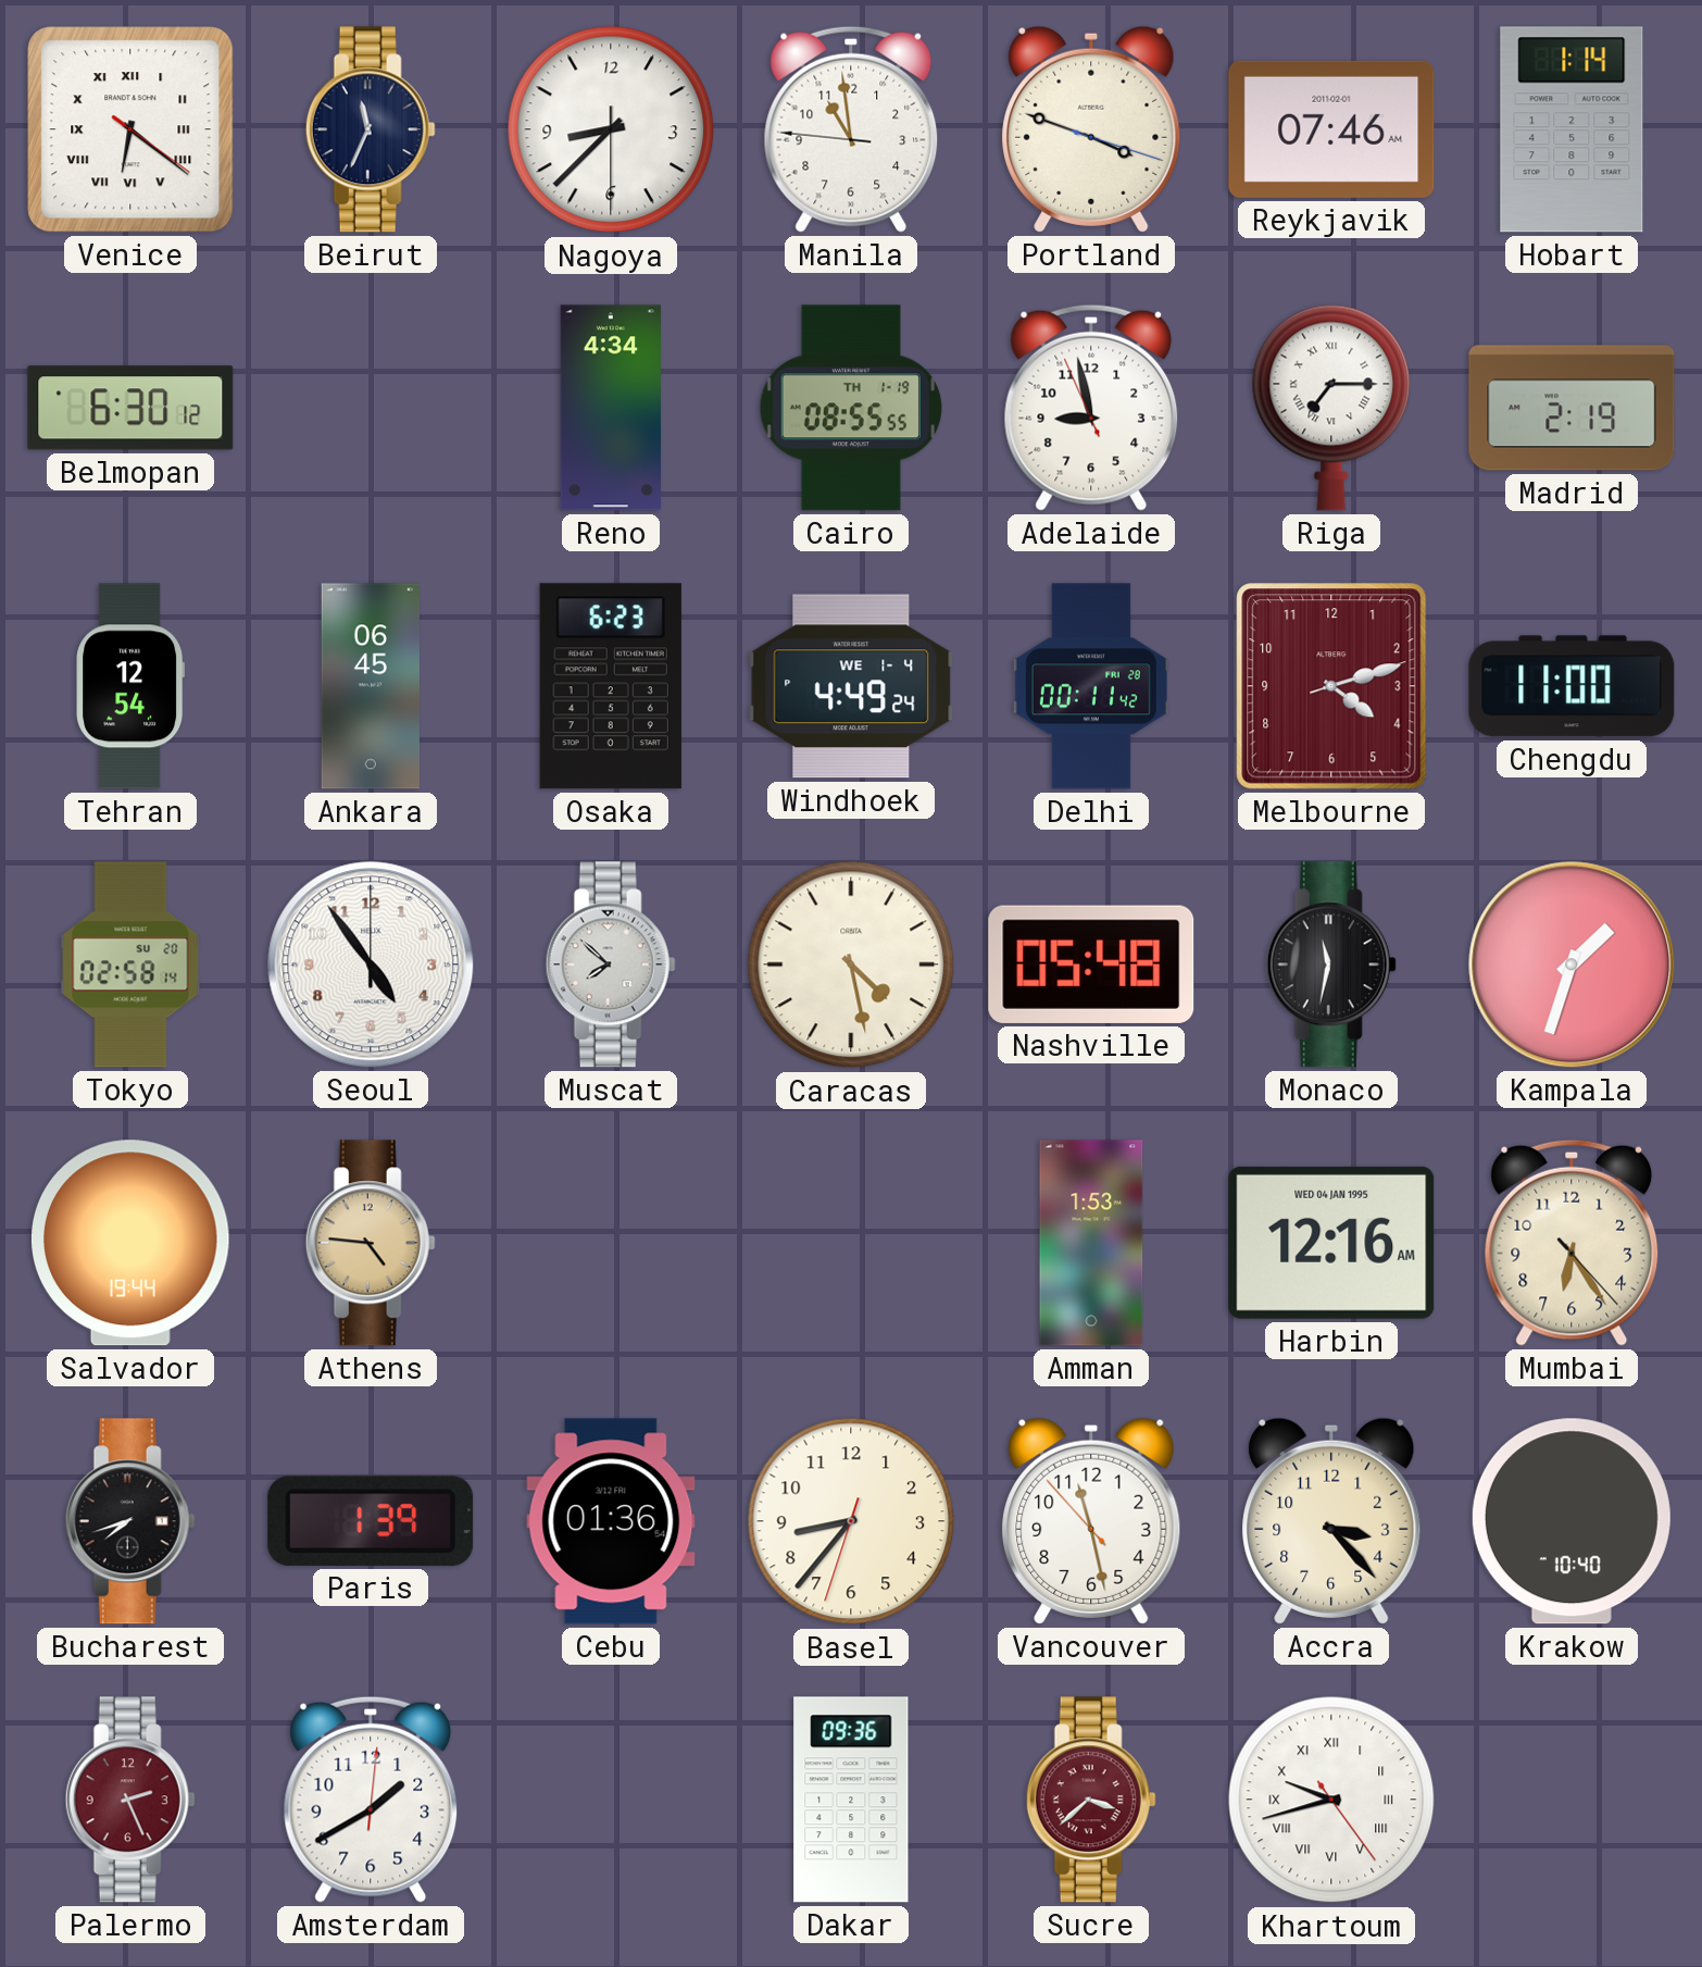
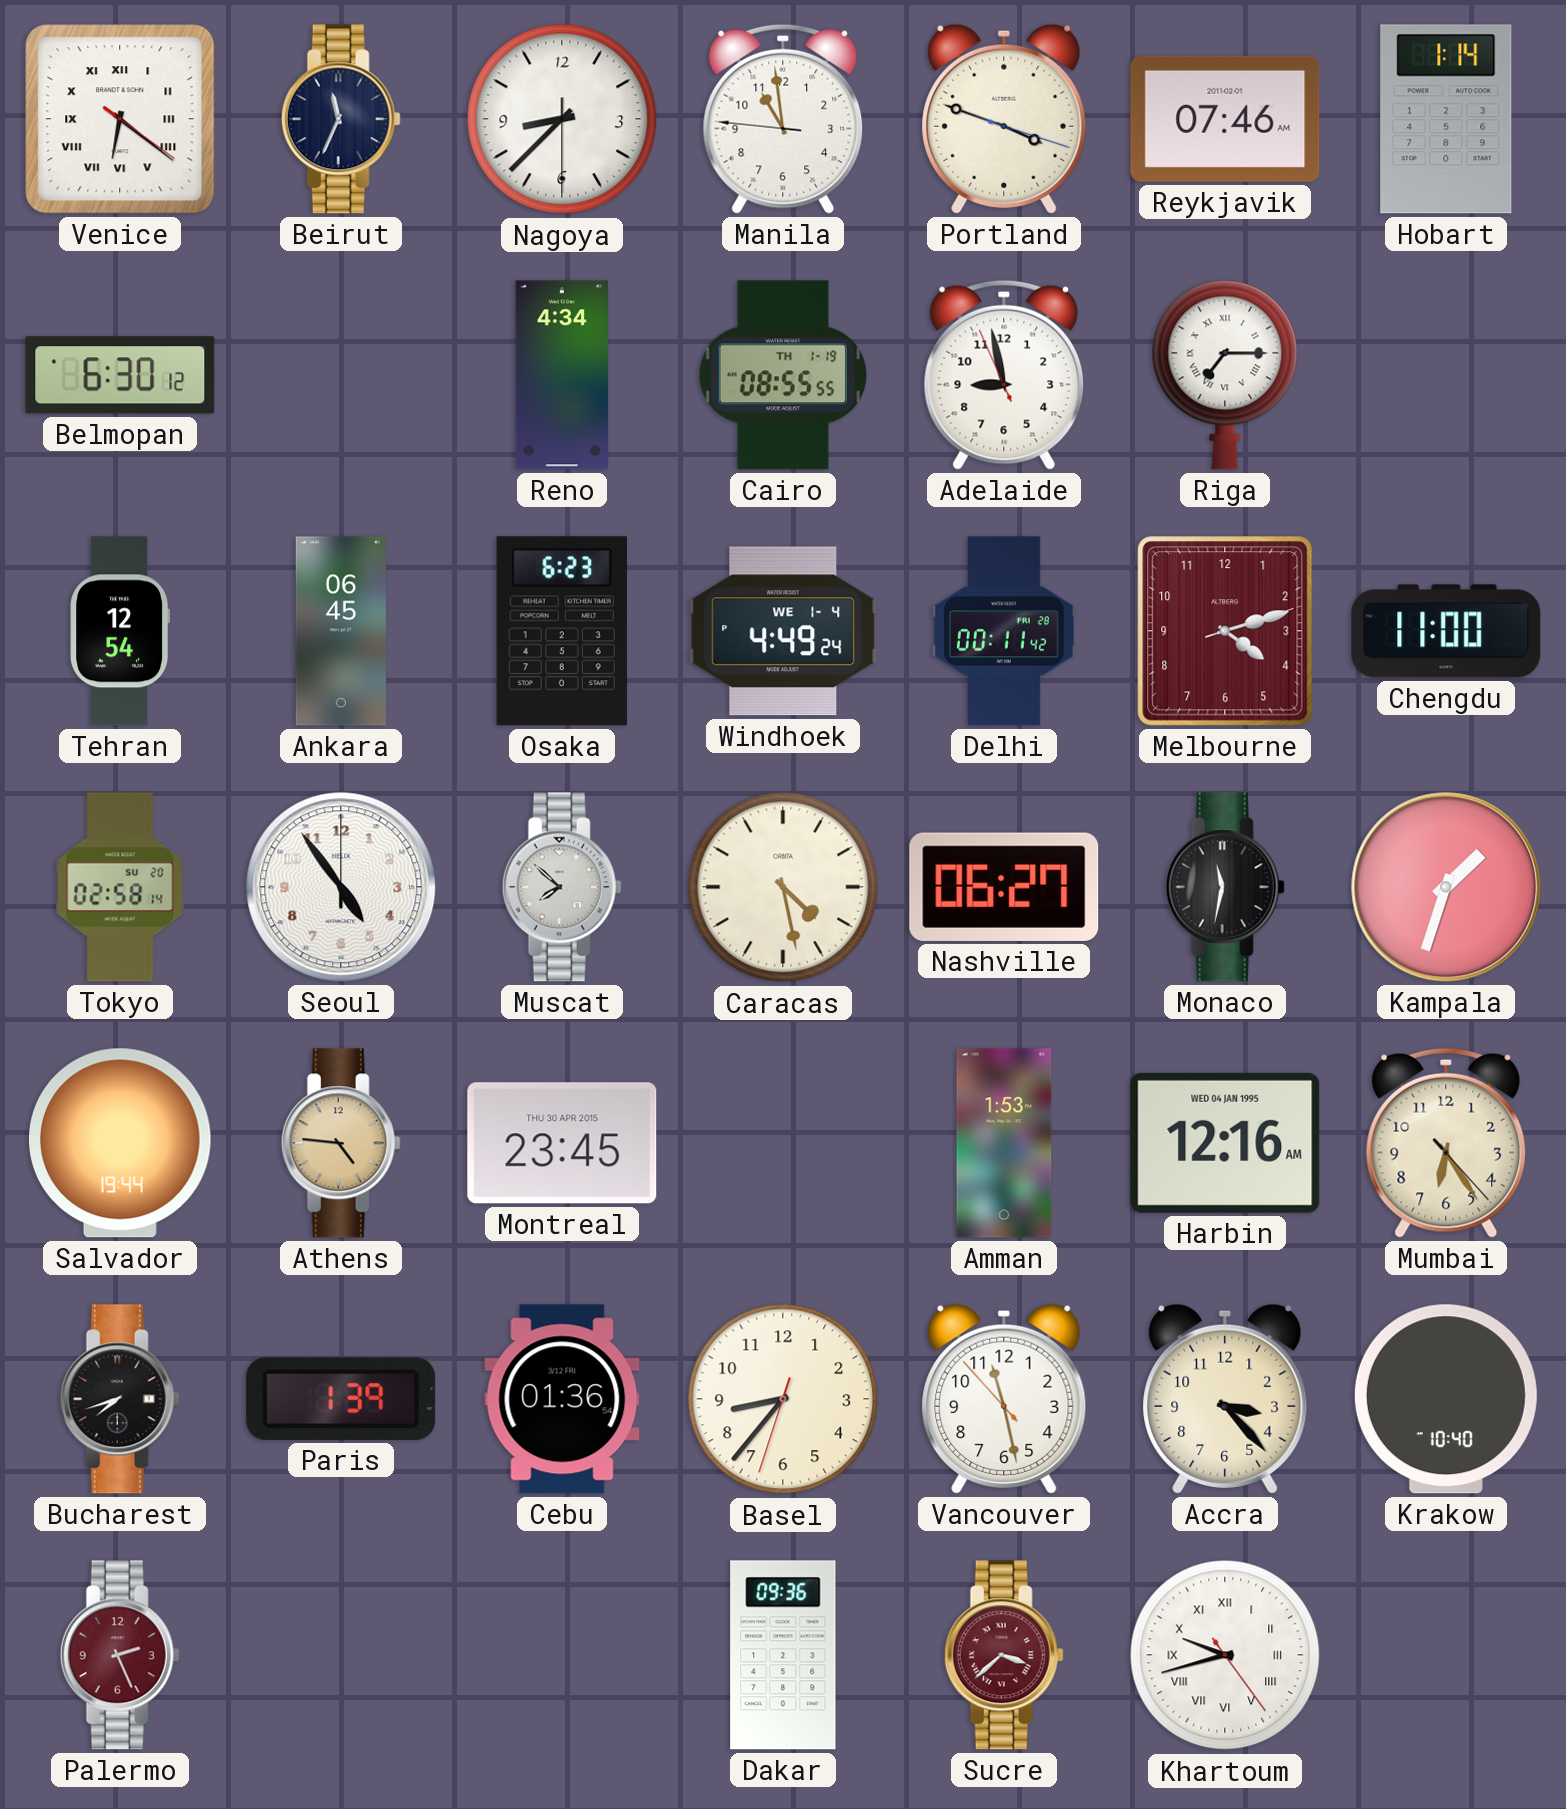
Madrid: 2:19 -> none
Nashville: 05:48 -> 06:27
Montreal: none -> 23:45
Amsterdam: 1:40 -> none
